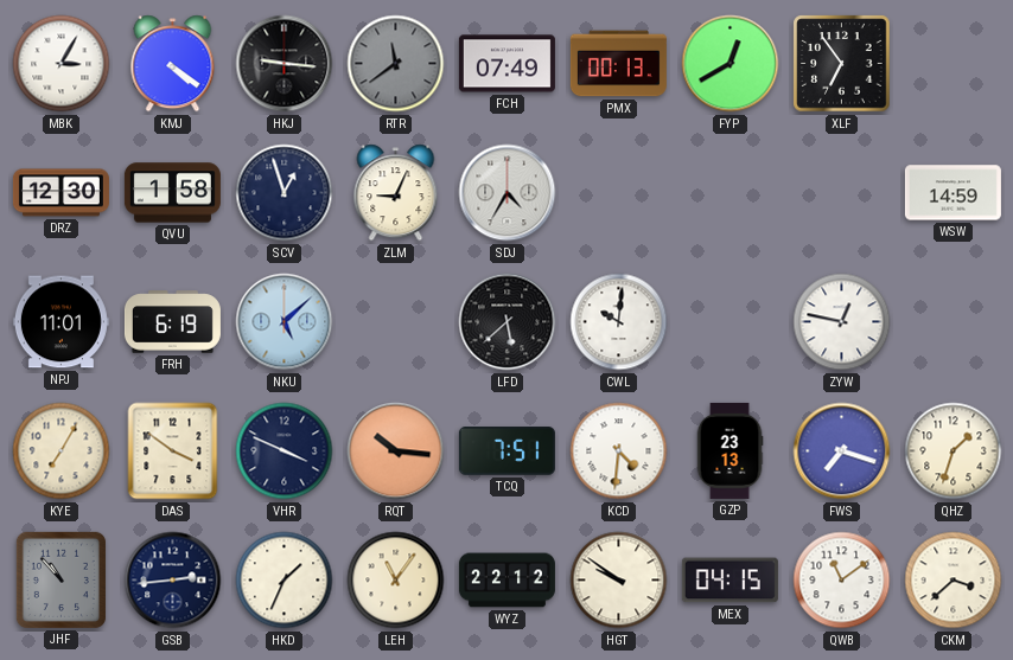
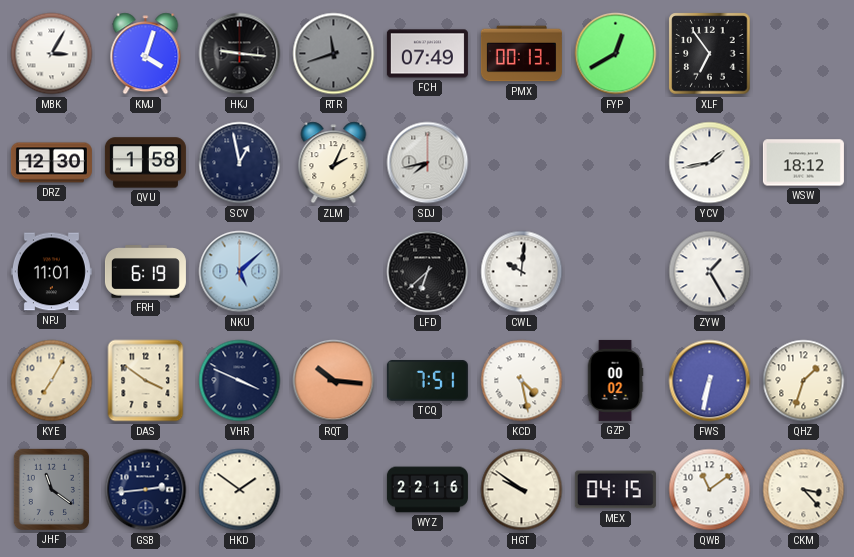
KMJ: 4:21 -> 4:03
RTR: 11:39 -> 11:42
SCV: 12:57 -> 12:58
ZLM: 9:04 -> 2:04
SDJ: 4:35 -> 7:43
YCV: none -> 1:43
WSW: 14:59 -> 18:12
LFD: 5:38 -> 6:38
ZYW: 12:47 -> 1:25
KCD: 4:31 -> 4:28
GZP: 23:13 -> 00:02
FWS: 7:18 -> 6:32
JHF: 10:53 -> 11:21
HKD: 1:34 -> 1:51
LEH: 11:06 -> none
WYZ: 22:12 -> 22:16
CKM: 3:38 -> 3:23
